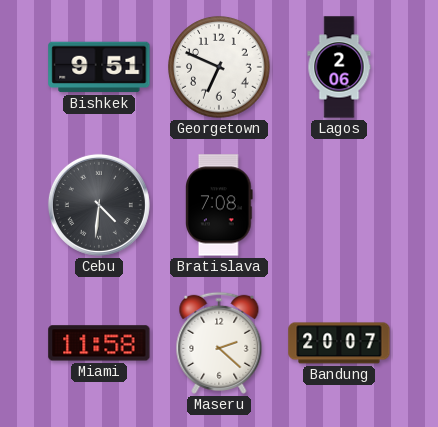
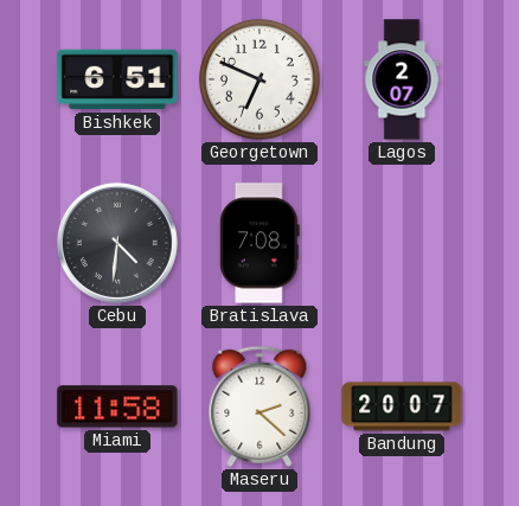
Bishkek: 9:51 -> 6:51
Lagos: 2:06 -> 2:07
